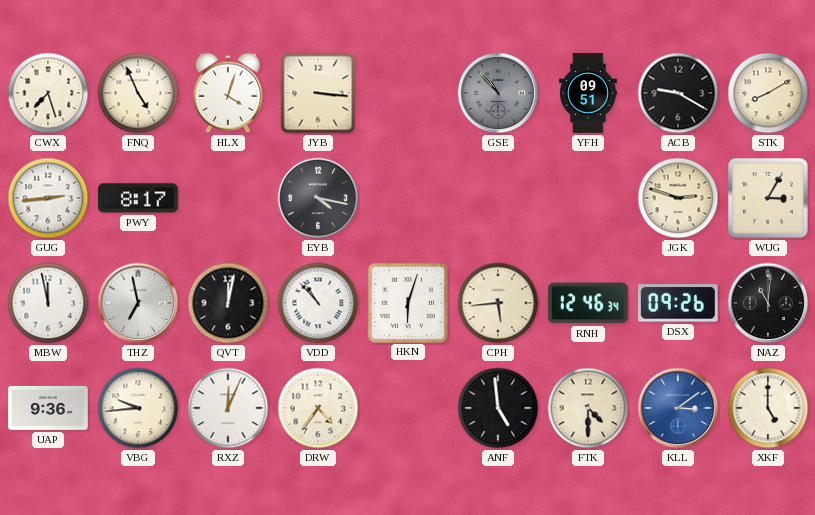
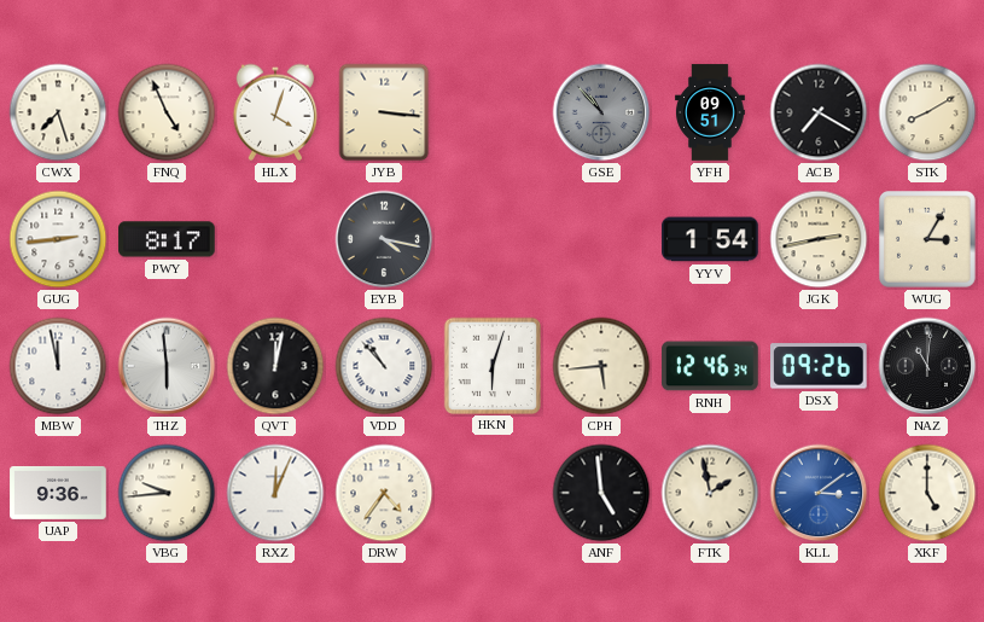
ACB: 9:20 -> 7:20
YYV: none -> 1:54
JGK: 2:48 -> 2:43
THZ: 6:58 -> 5:59
FTK: 4:30 -> 1:58
